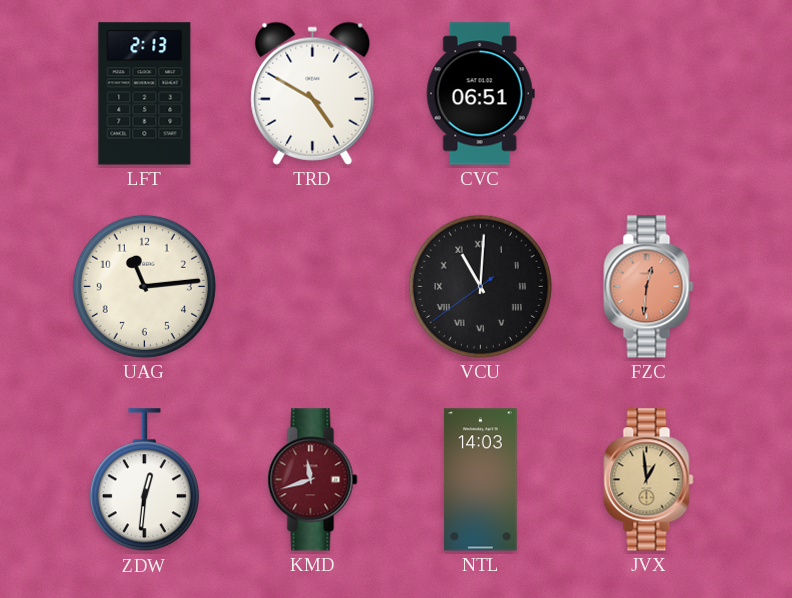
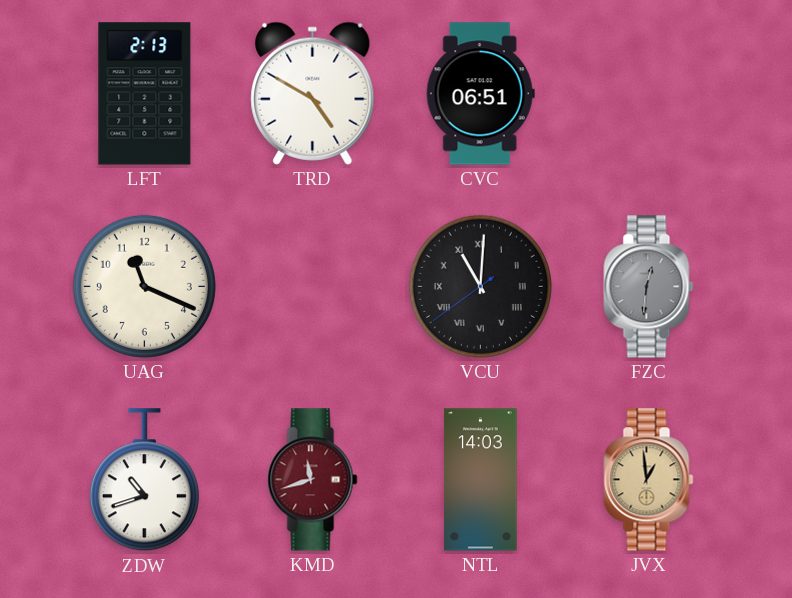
UAG: 11:14 -> 11:19
FZC dial: salmon -> grey
ZDW: 12:31 -> 10:42
